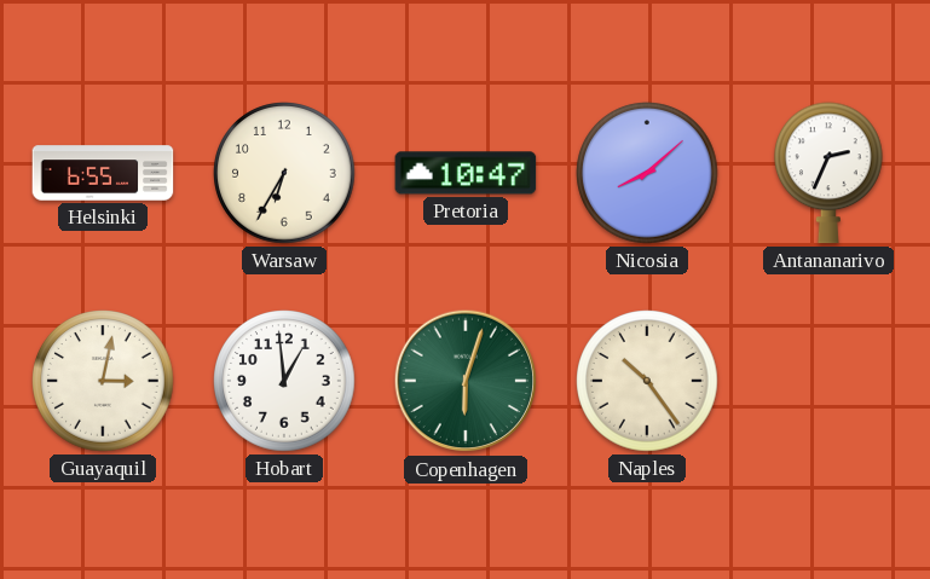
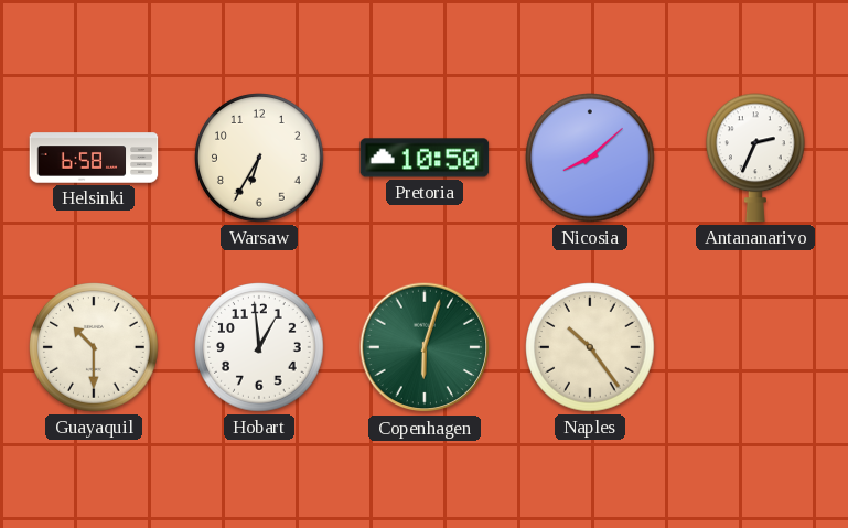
Helsinki: 6:55 -> 6:58
Pretoria: 10:47 -> 10:50
Guayaquil: 3:02 -> 10:30
